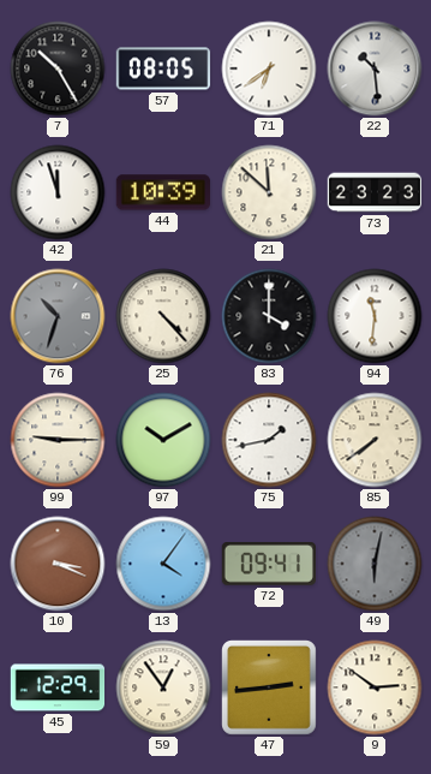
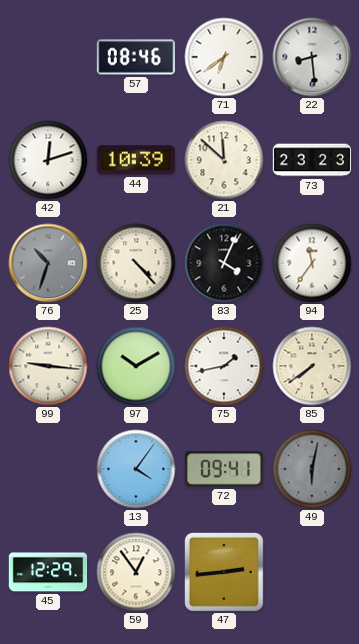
7: 10:25 -> none
57: 08:05 -> 08:46
22: 10:29 -> 8:29
42: 11:57 -> 12:12
83: 4:00 -> 4:04
94: 11:31 -> 11:36
99: 9:15 -> 9:16
10: 3:19 -> none
9: 2:51 -> none
